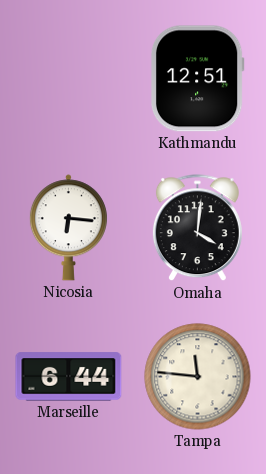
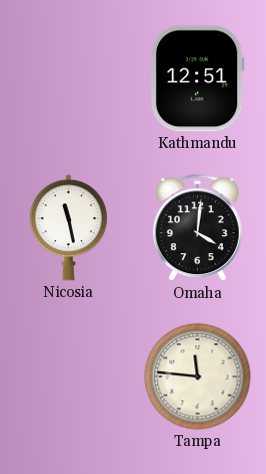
Nicosia: 6:16 -> 11:28
Marseille: 6:44 -> none
